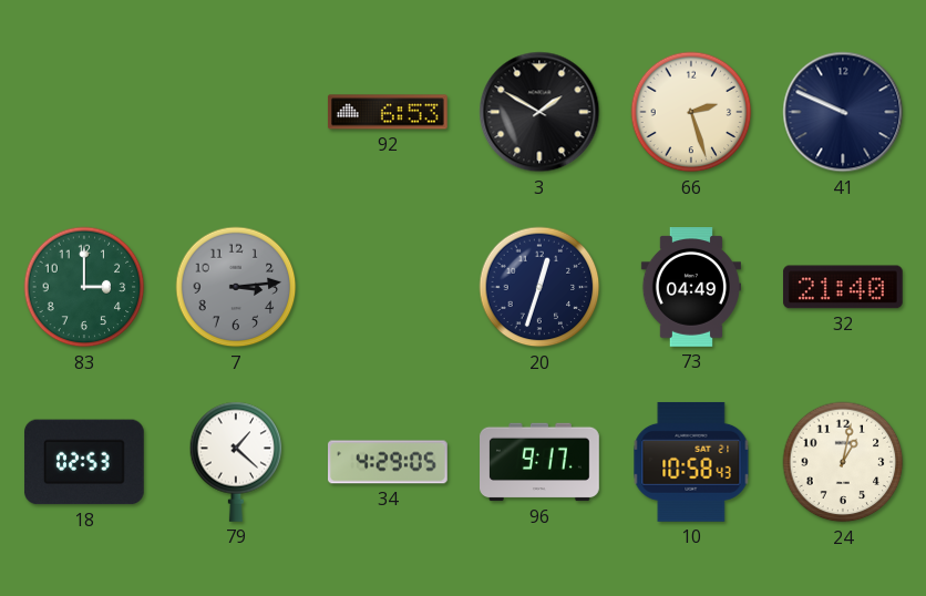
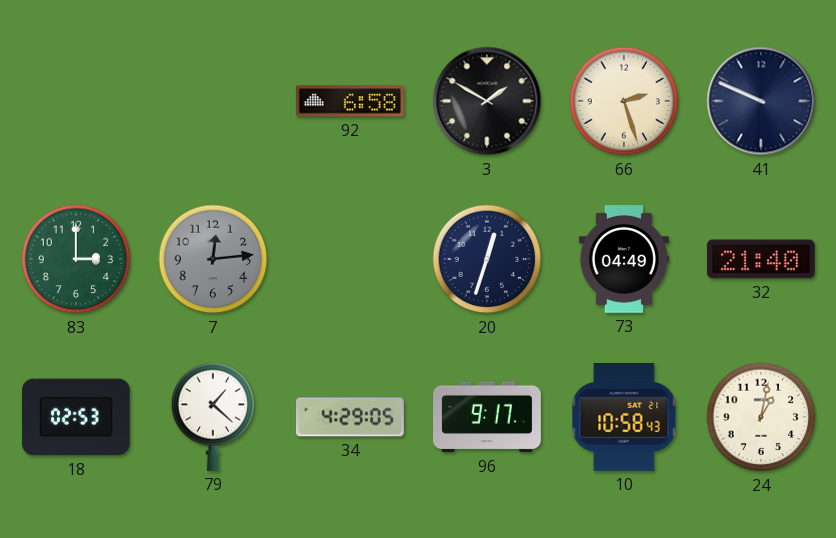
92: 6:53 -> 6:58
7: 3:14 -> 12:14
